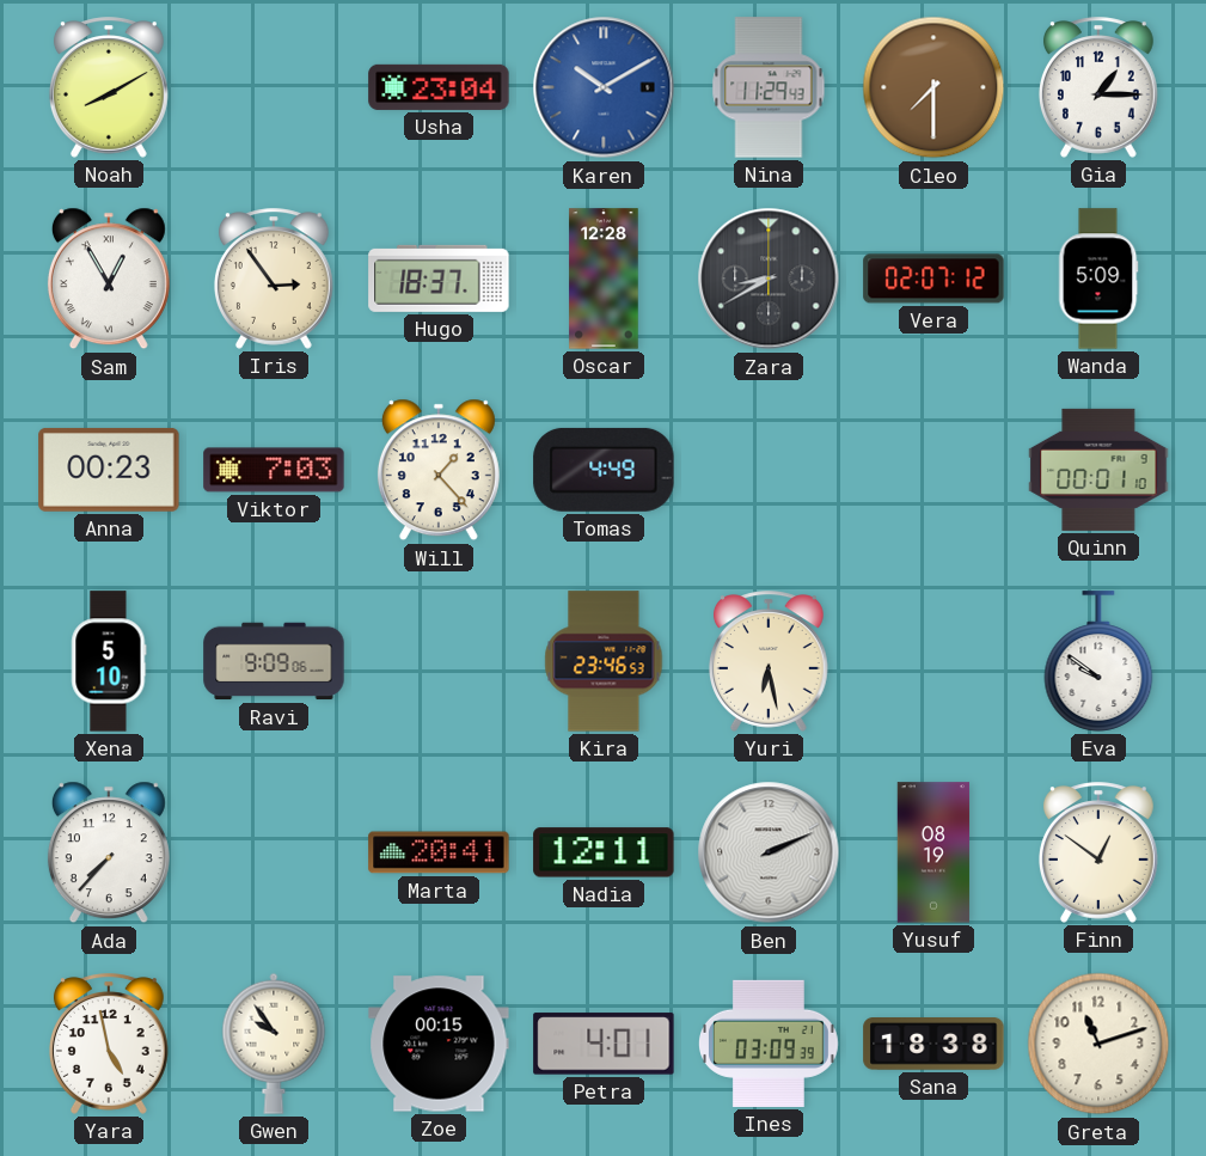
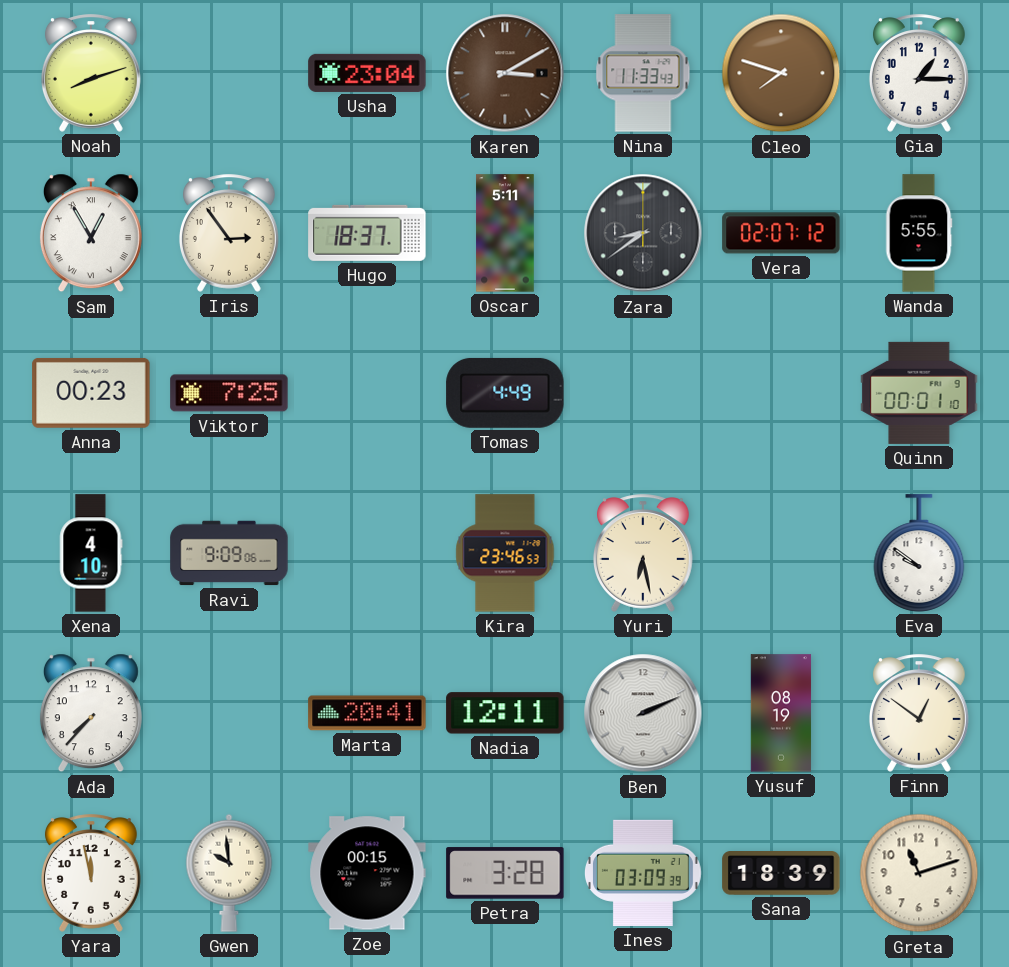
Noah: 8:10 -> 8:12
Karen: 10:10 -> 3:10
Karen dial: blue -> brown
Nina: 11:29 -> 11:33
Cleo: 7:30 -> 7:48
Oscar: 12:28 -> 5:11
Zara: 8:40 -> 8:39
Wanda: 5:09 -> 5:55
Viktor: 7:03 -> 7:25
Will: 1:23 -> none
Xena: 5:10 -> 4:10
Yara: 4:58 -> 11:58
Gwen: 9:54 -> 9:59
Petra: 4:01 -> 3:28
Sana: 18:38 -> 18:39
